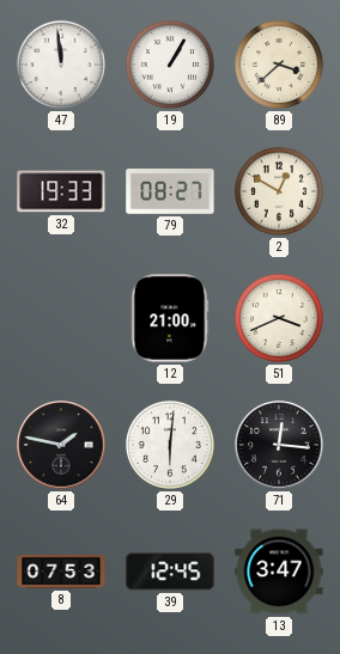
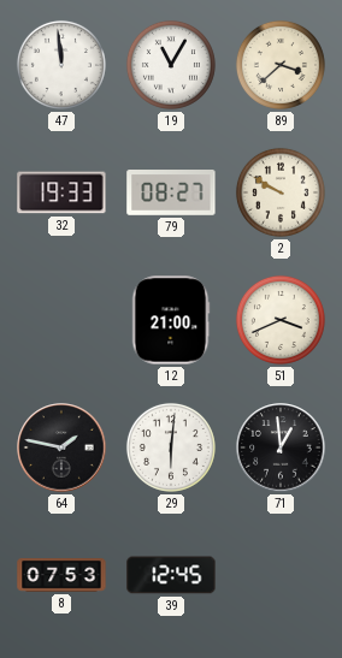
19: 1:05 -> 11:05
2: 12:50 -> 9:50
71: 12:16 -> 12:59
13: 3:47 -> none
